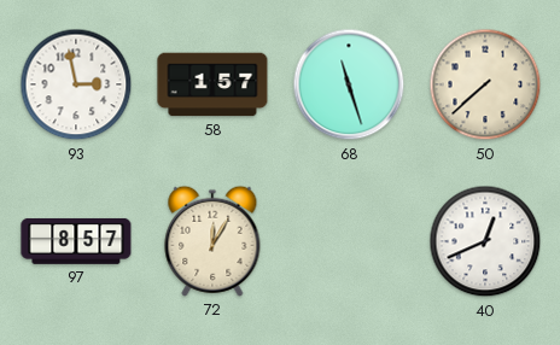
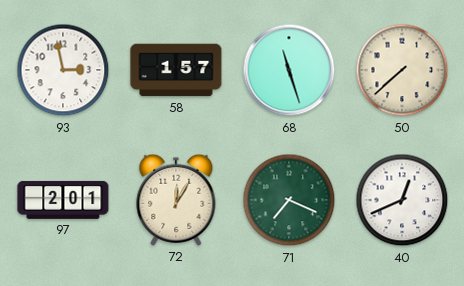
97: 8:57 -> 2:01
71: none -> 7:19
